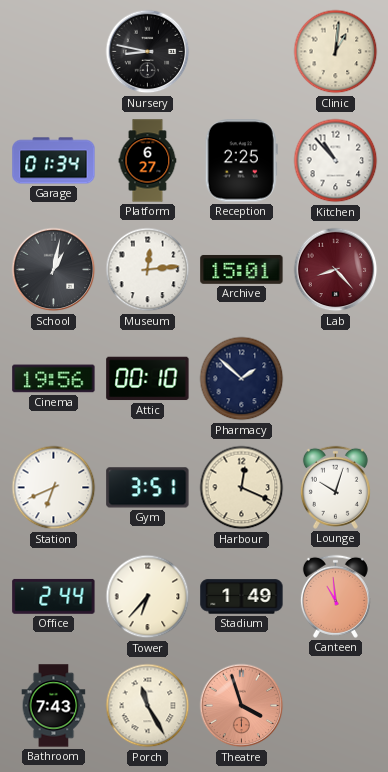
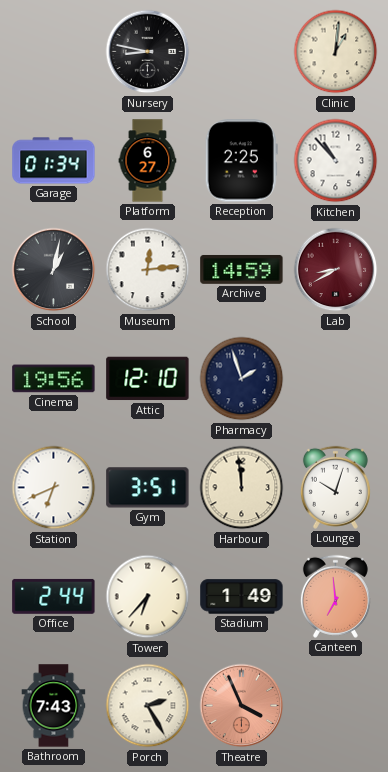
Archive: 15:01 -> 14:59
Lab: 8:23 -> 8:40
Attic: 00:10 -> 12:10
Pharmacy: 1:52 -> 1:57
Harbour: 12:19 -> 11:59
Canteen: 10:59 -> 6:59
Porch: 11:25 -> 2:25
Theatre: 3:57 -> 3:56
